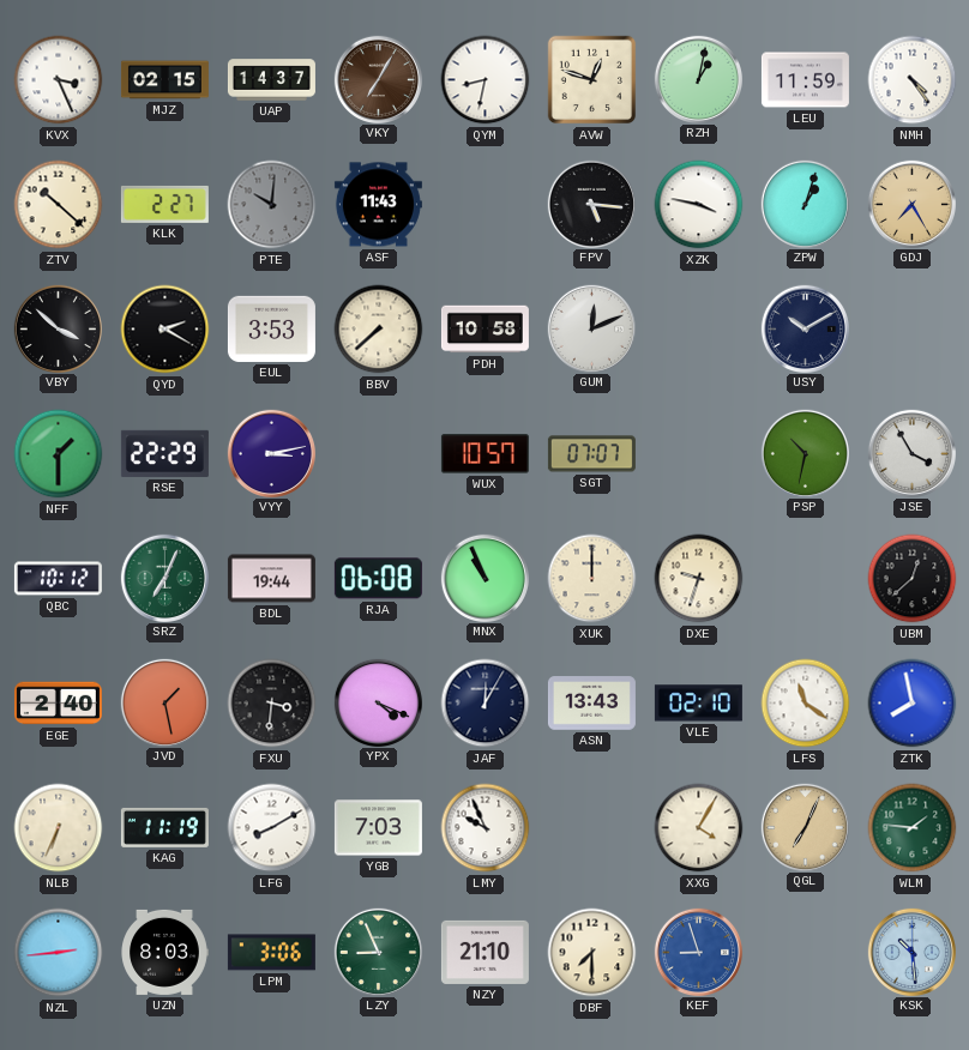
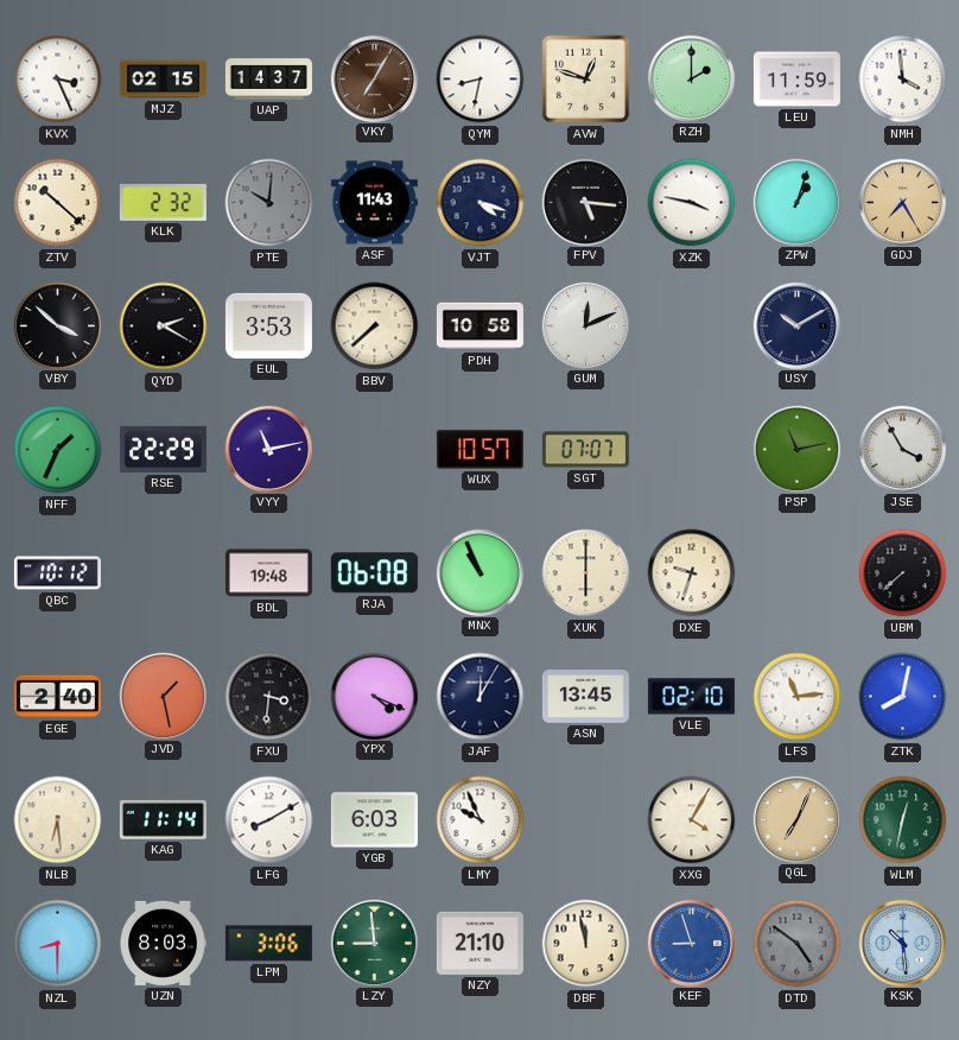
RZH: 1:02 -> 2:00
NMH: 4:24 -> 3:59
KLK: 2:27 -> 2:32
VJT: none -> 4:18
NFF: 1:30 -> 1:34
VYY: 3:13 -> 11:13
PSP: 10:32 -> 11:13
SRZ: 7:04 -> none
BDL: 19:44 -> 19:48
XUK: 12:00 -> 6:00
UBM: 12:38 -> 7:38
ASN: 13:43 -> 13:45
LFS: 11:21 -> 11:14
ZTK: 7:58 -> 8:02
NLB: 6:34 -> 6:29
KAG: 11:19 -> 11:14
YGB: 7:03 -> 6:03
WLM: 1:46 -> 12:32
NZL: 2:44 -> 8:30
LZY: 8:56 -> 8:59
DBF: 7:30 -> 11:58
DTD: none -> 4:51
